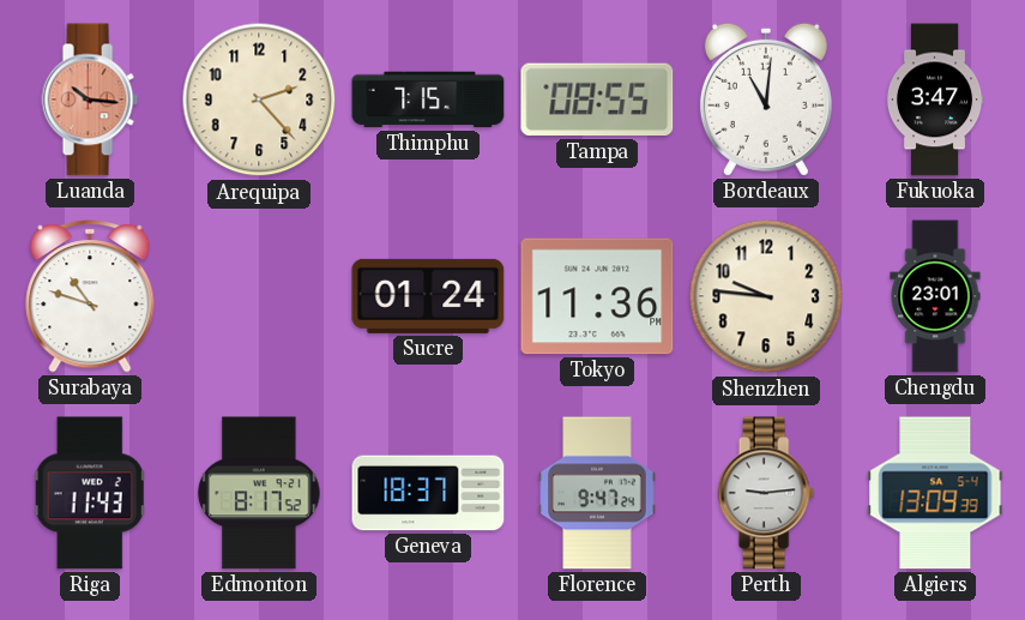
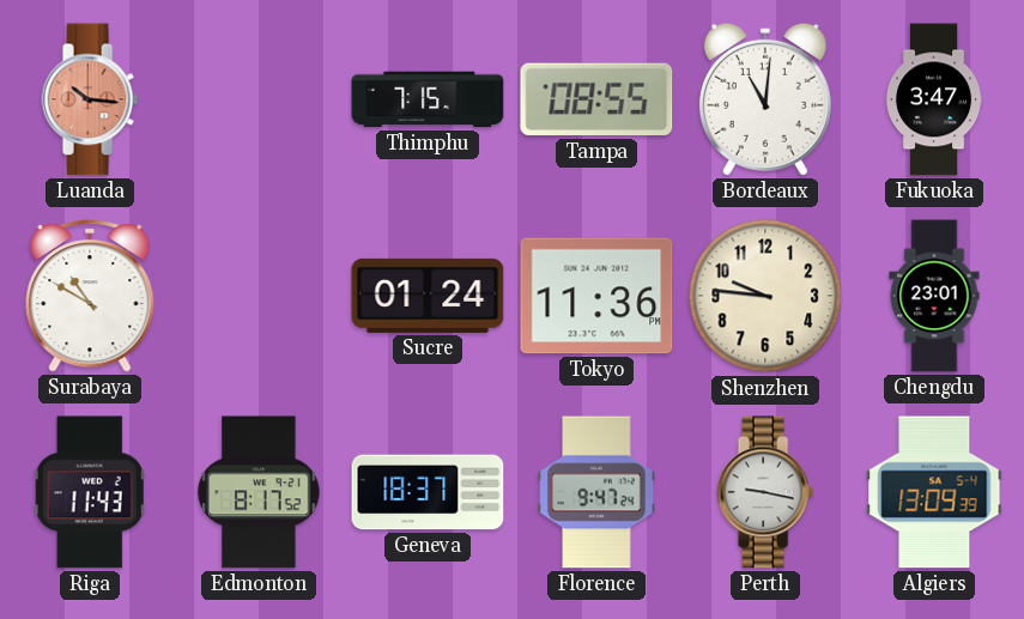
Arequipa: 2:23 -> none
Surabaya: 10:48 -> 10:50
Perth: 9:14 -> 9:17
